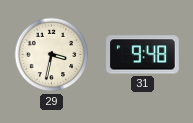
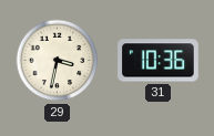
31: 9:48 -> 10:36
